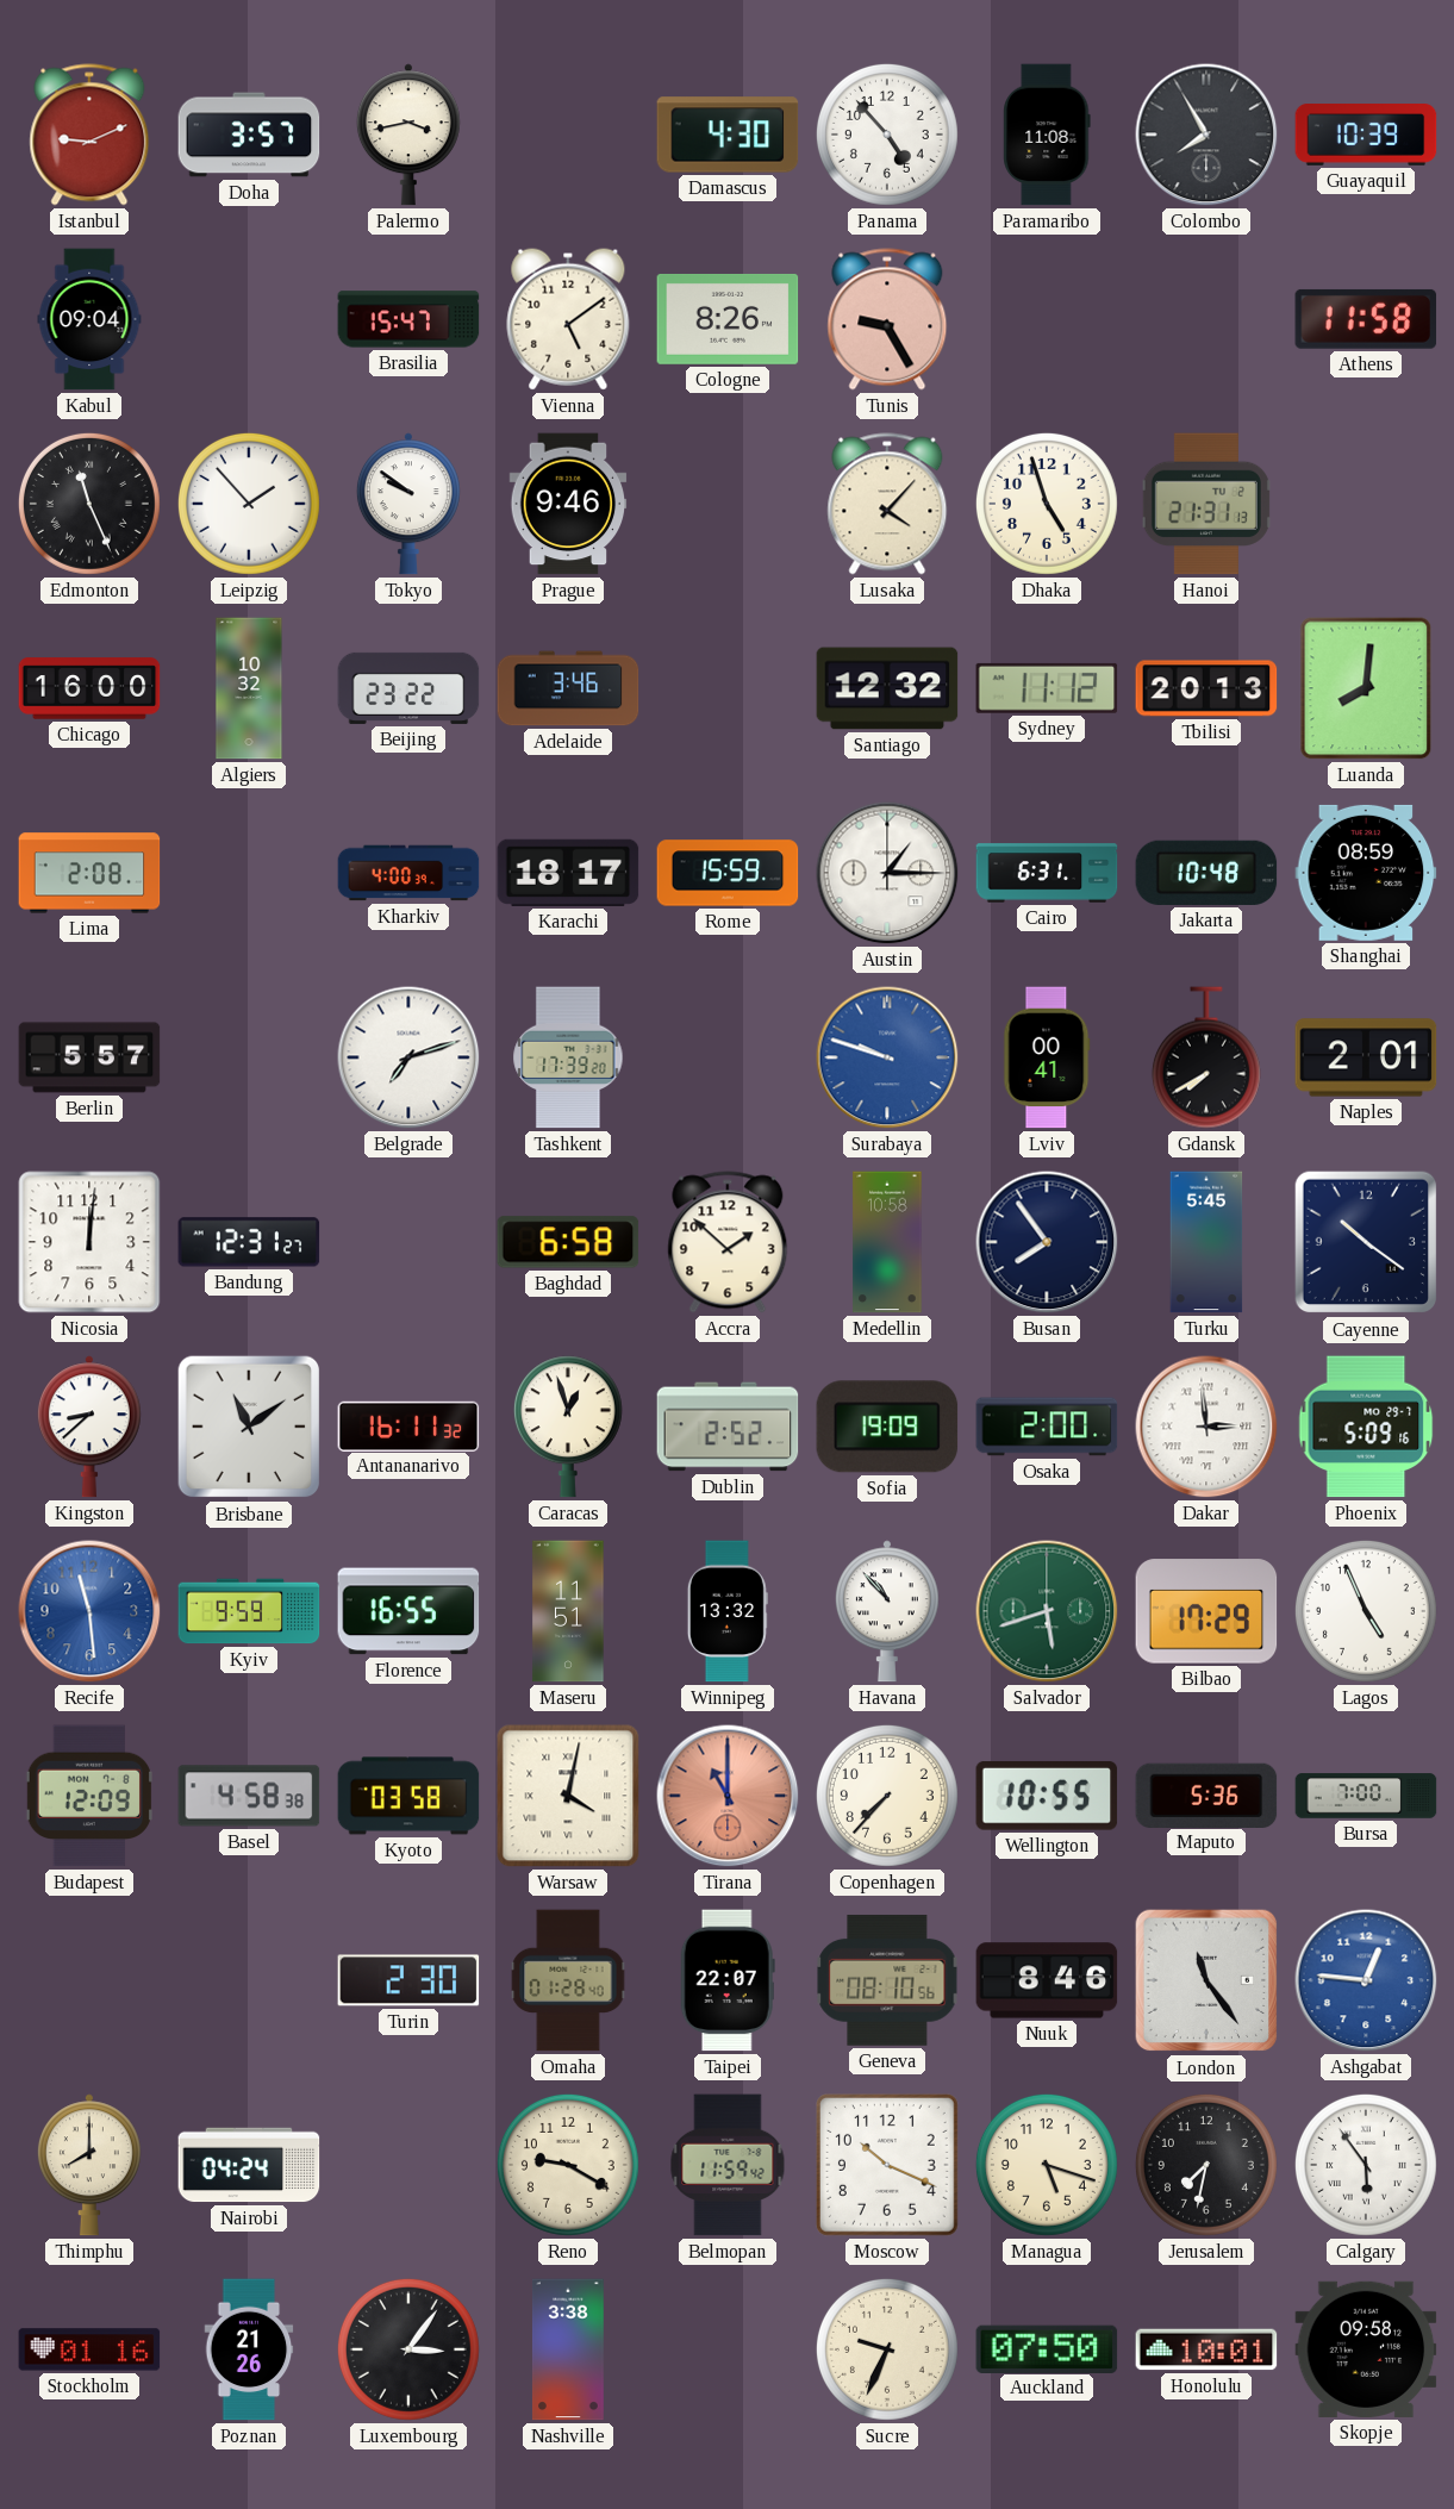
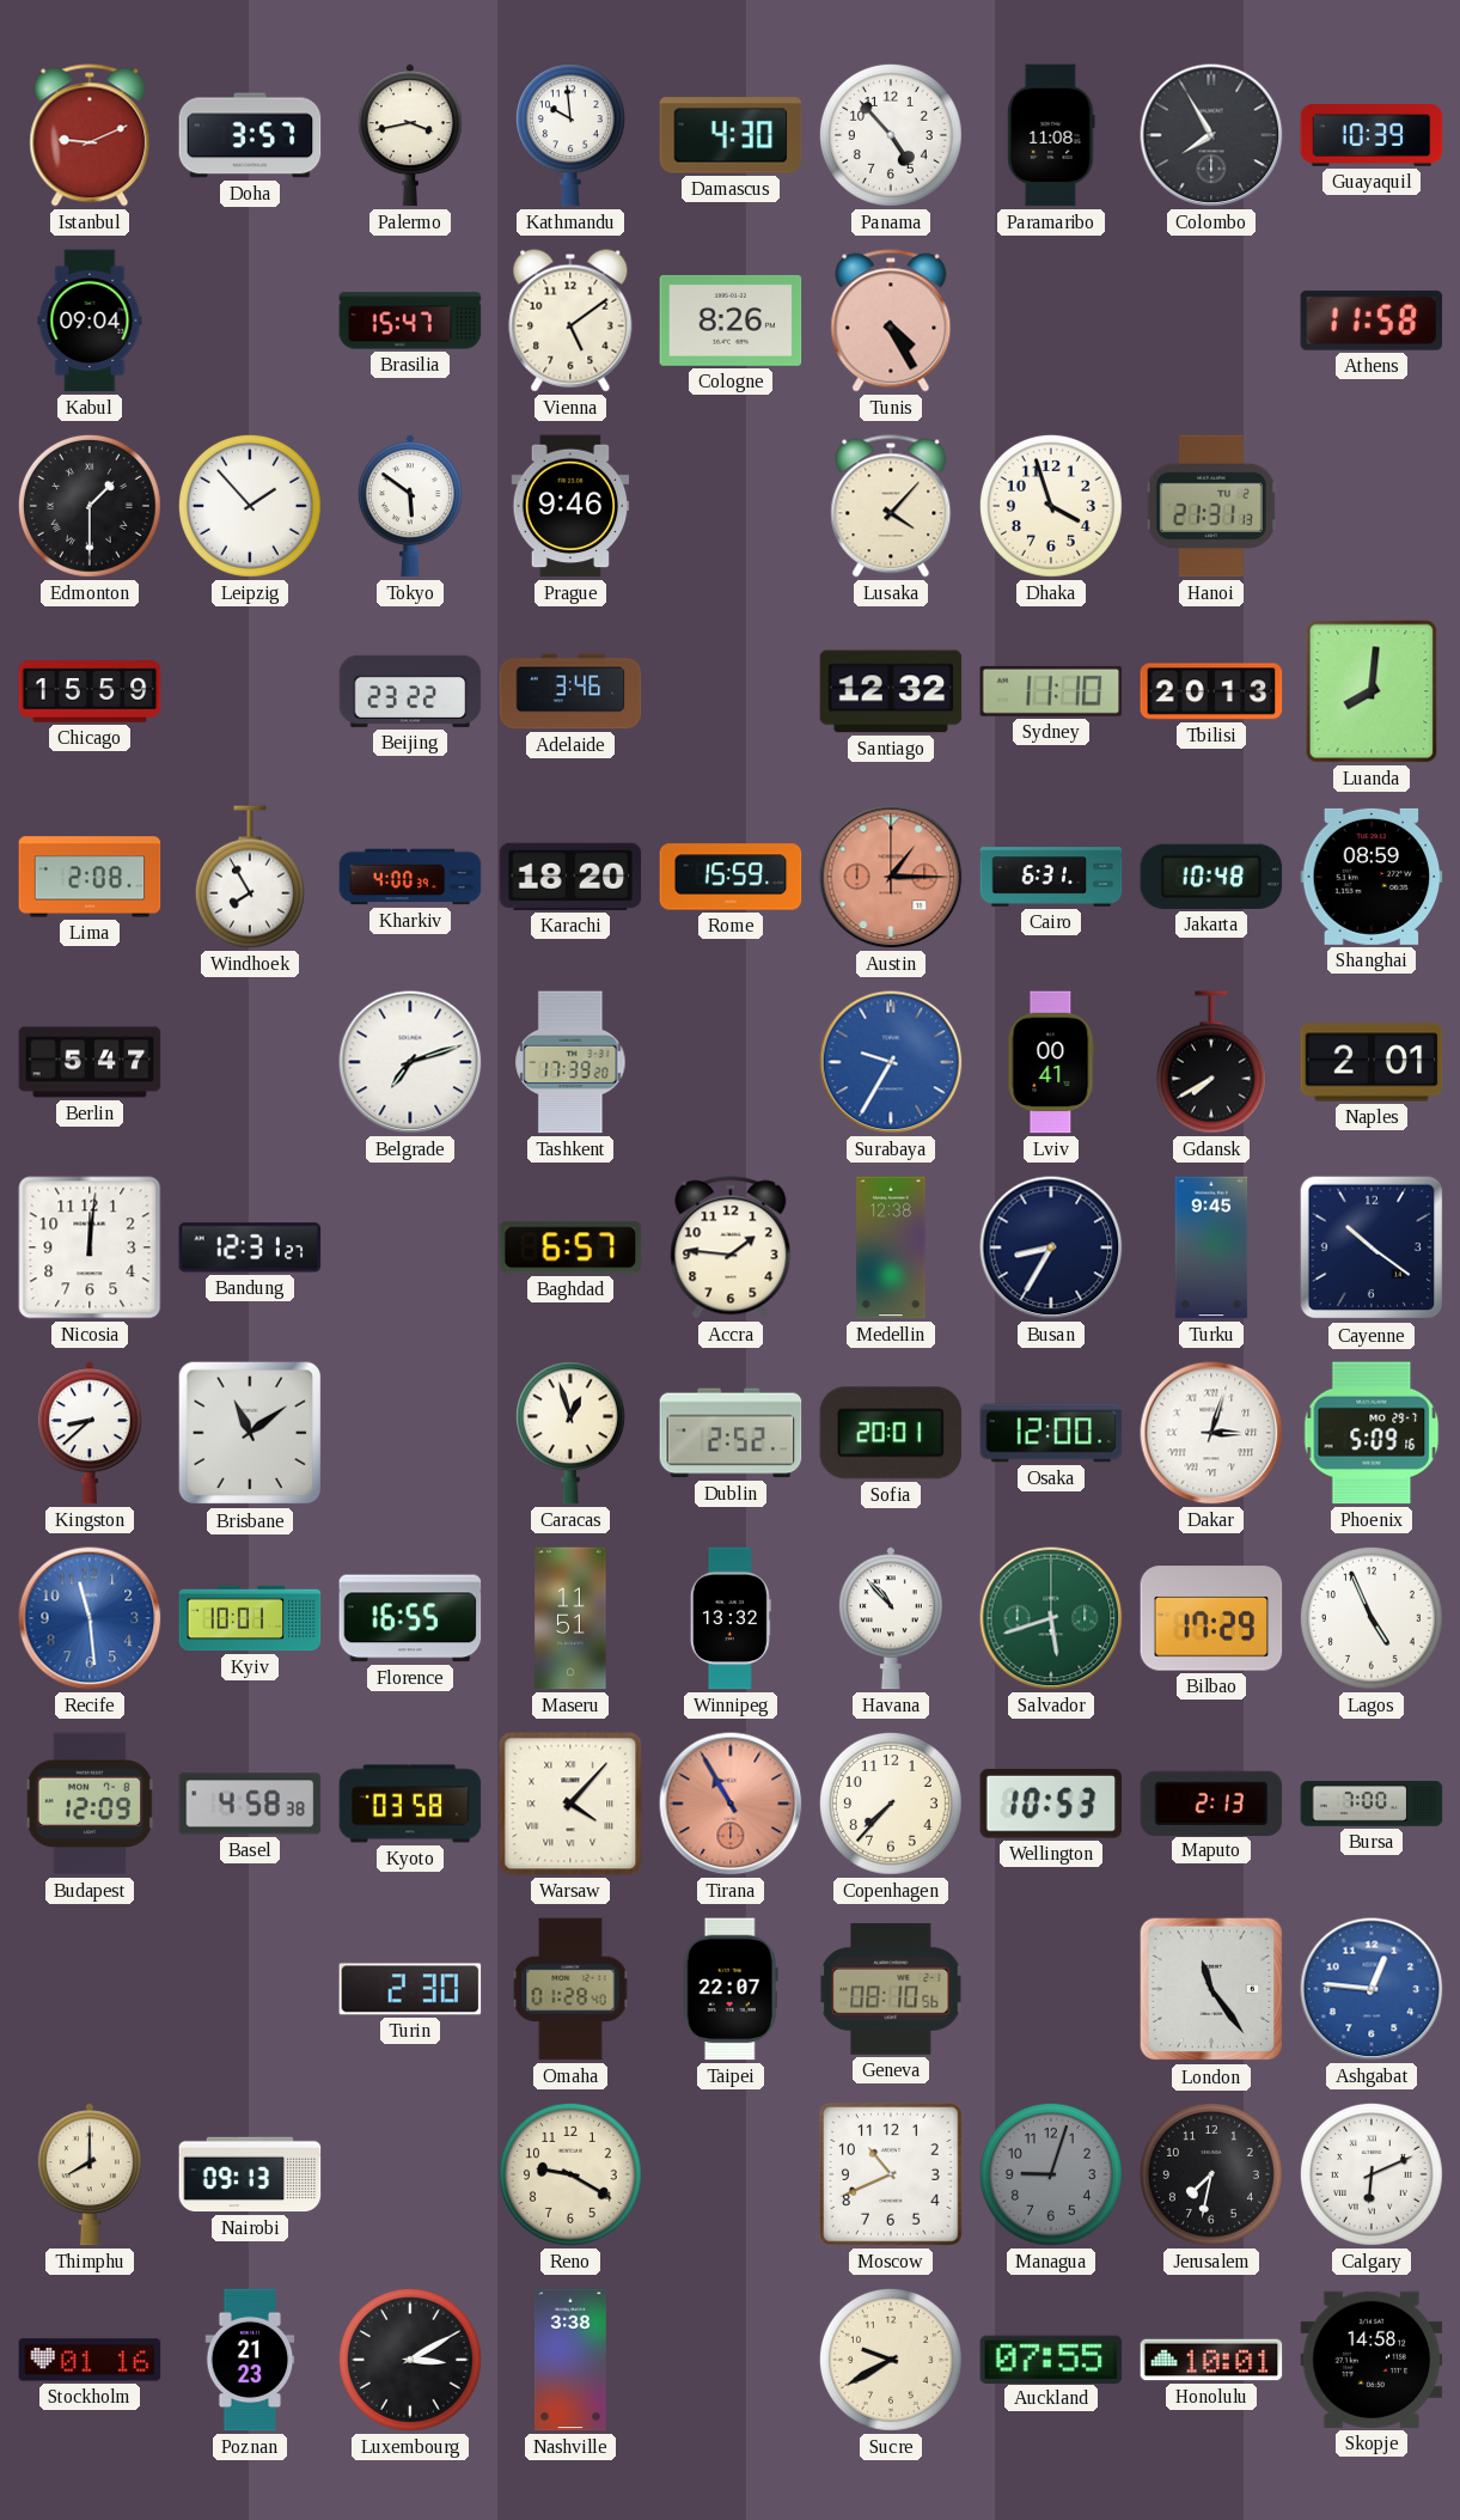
Kathmandu: none -> 9:59
Tunis: 9:25 -> 4:25
Edmonton: 11:26 -> 1:30
Tokyo: 9:51 -> 5:51
Dhaka: 4:57 -> 3:57
Chicago: 16:00 -> 15:59
Algiers: 10:32 -> none
Sydney: 11:12 -> 11:10
Windhoek: none -> 7:55
Karachi: 18:17 -> 18:20
Austin dial: white -> salmon
Berlin: 5:57 -> 5:47
Surabaya: 9:48 -> 9:35
Baghdad: 6:58 -> 6:57
Accra: 1:52 -> 1:46
Medellin: 10:58 -> 12:38
Busan: 7:54 -> 8:35
Turku: 5:45 -> 9:45
Antananarivo: 16:11 -> none
Sofia: 19:09 -> 20:01
Osaka: 2:00 -> 12:00
Dakar: 2:59 -> 3:03
Kyiv: 9:59 -> 10:01
Warsaw: 4:02 -> 4:07
Tirana: 11:00 -> 10:55
Wellington: 10:55 -> 10:53
Maputo: 5:36 -> 2:13
Nuuk: 8:46 -> none
Nairobi: 04:24 -> 09:13
Belmopan: 11:59 -> none
Moscow: 10:19 -> 10:41
Managua: 5:18 -> 9:03
Managua dial: cream -> grey
Calgary: 5:54 -> 6:11
Poznan: 21:26 -> 21:23
Luxembourg: 3:06 -> 3:10
Sucre: 9:34 -> 9:40
Auckland: 07:50 -> 07:55
Skopje: 09:58 -> 14:58
